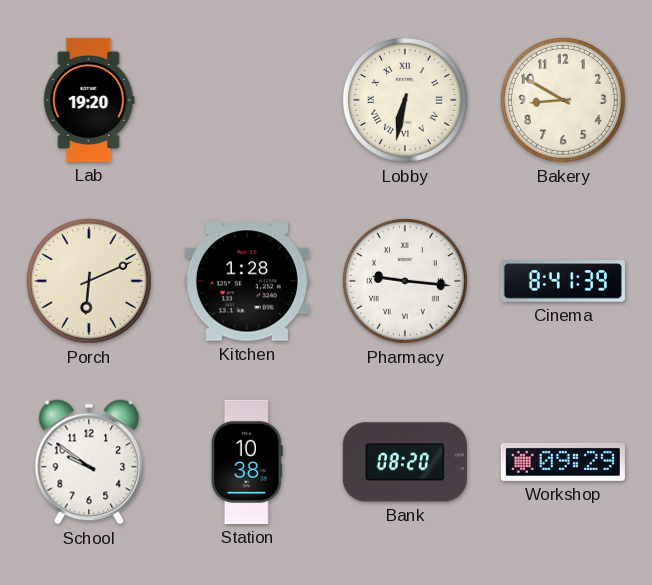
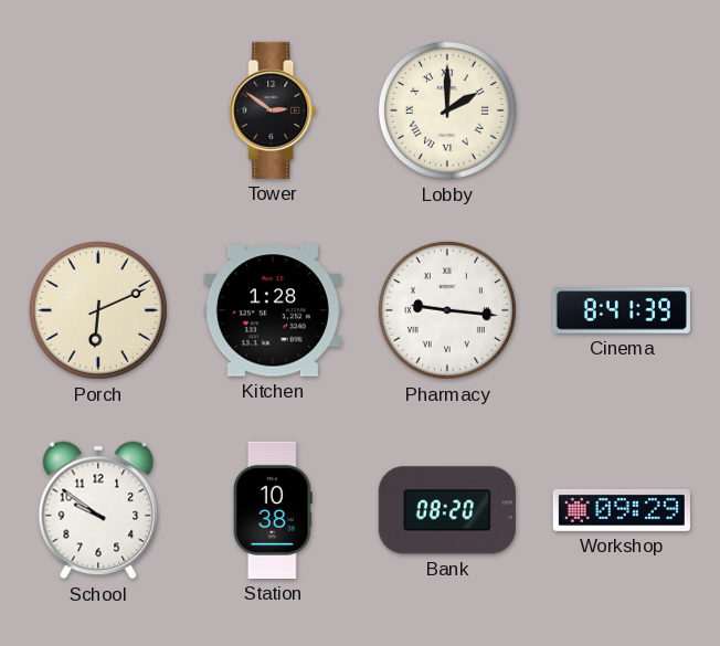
Lab: 19:20 -> none
Tower: none -> 2:51
Lobby: 6:32 -> 2:00
Bakery: 8:50 -> none
